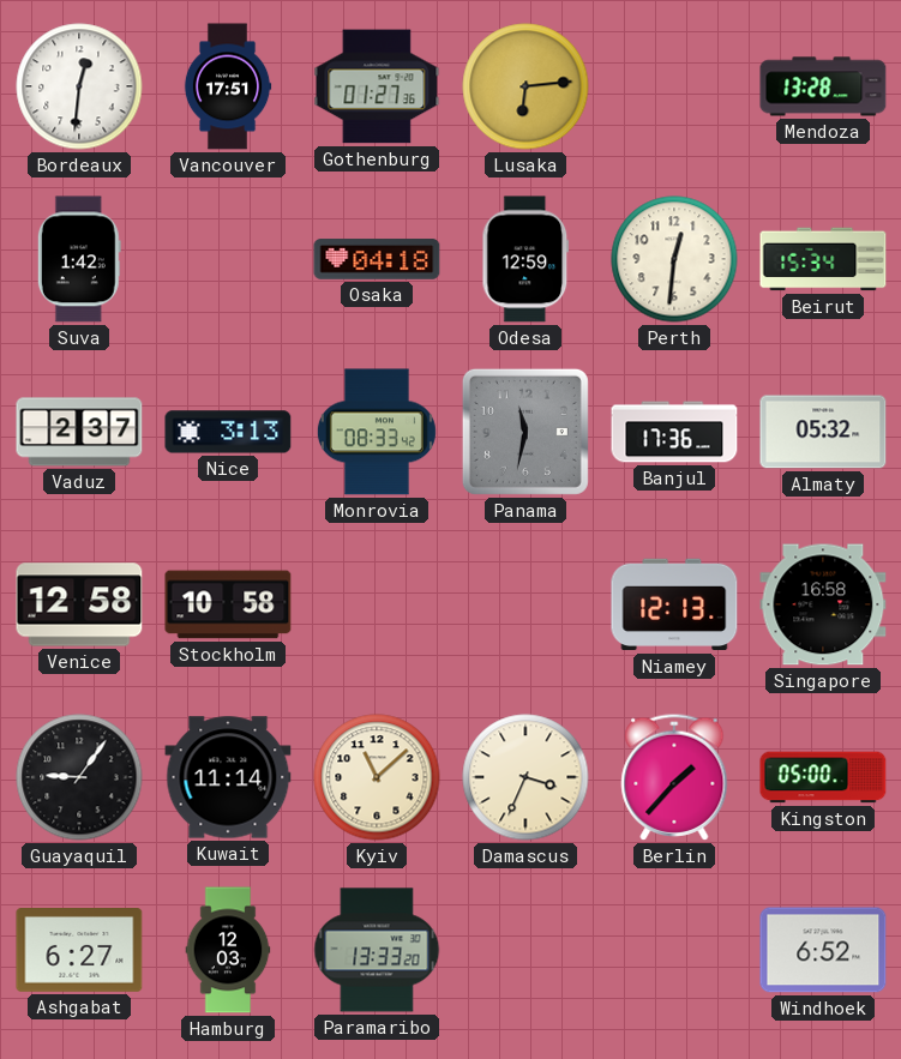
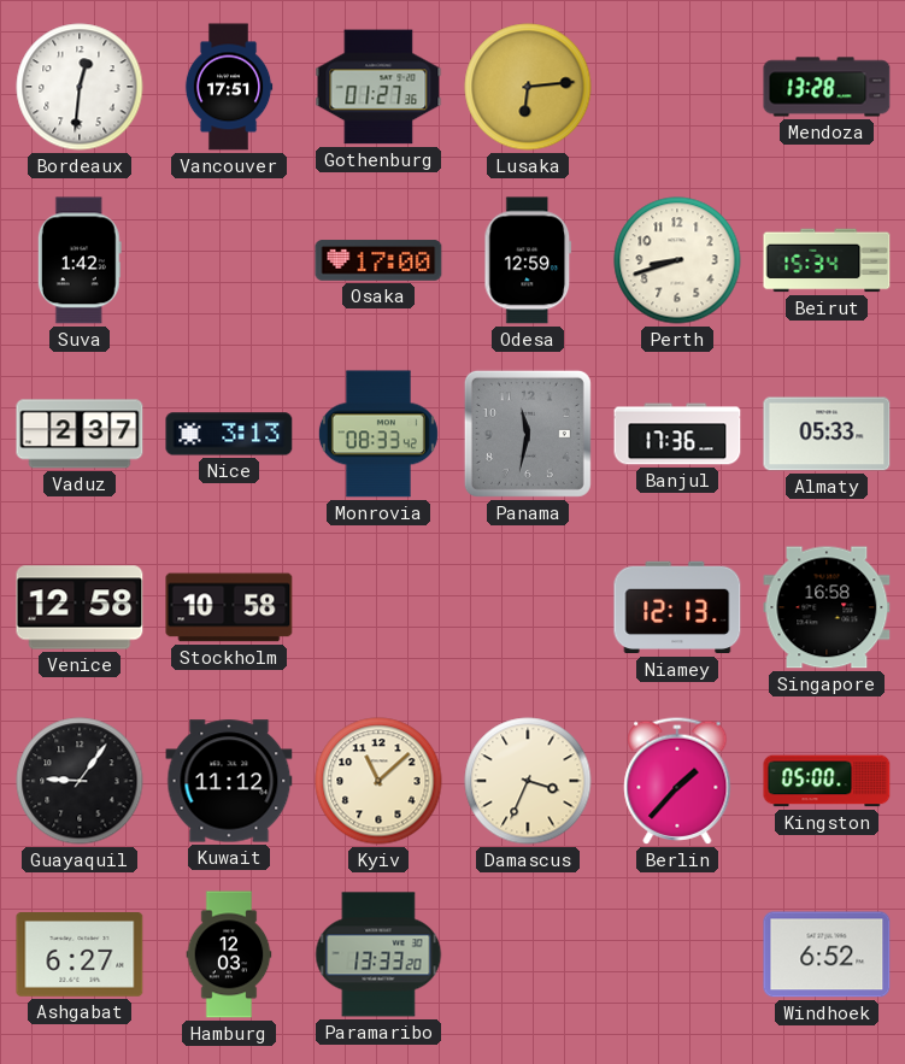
Osaka: 04:18 -> 17:00
Perth: 12:31 -> 8:42
Almaty: 05:32 -> 05:33
Kuwait: 11:14 -> 11:12
